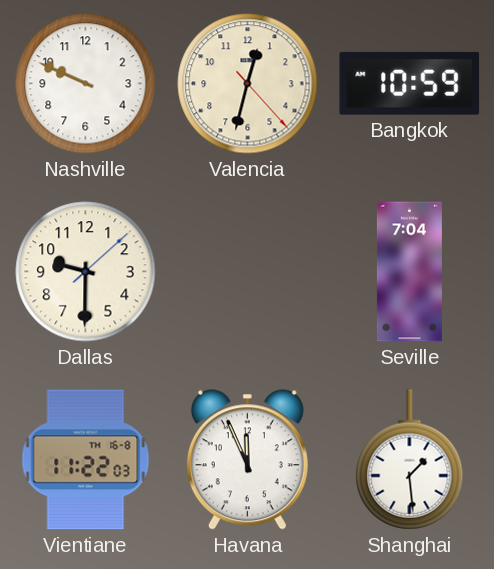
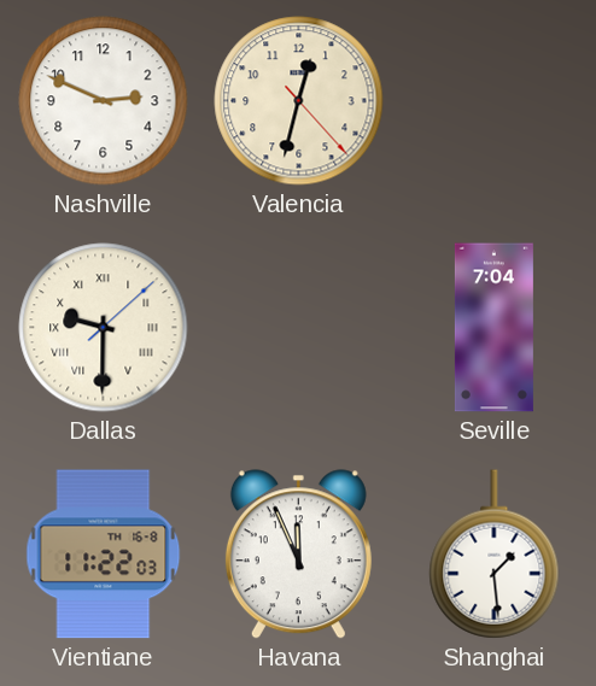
Nashville: 9:49 -> 2:49
Bangkok: 10:59 -> none
Dallas numerals: Arabic -> Roman
